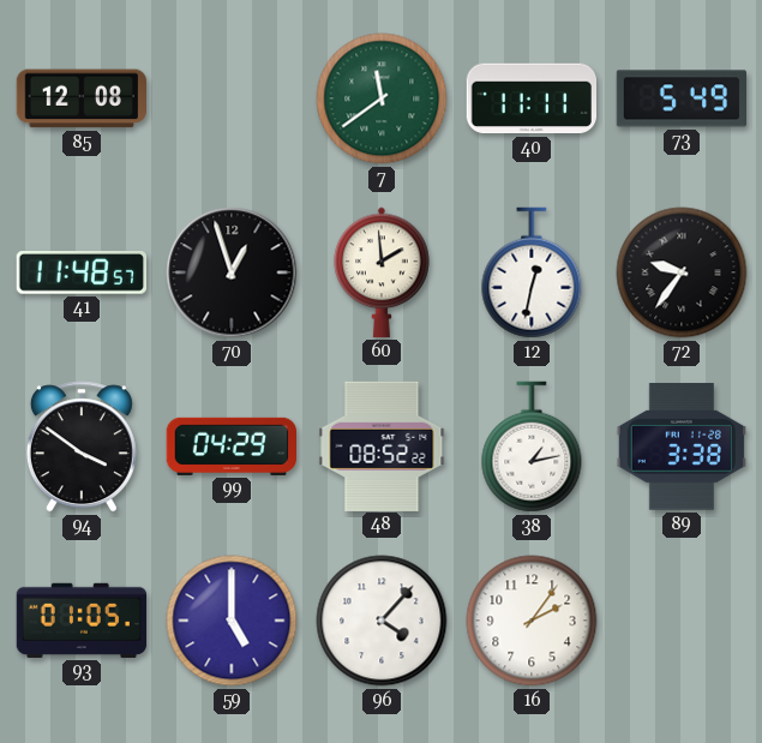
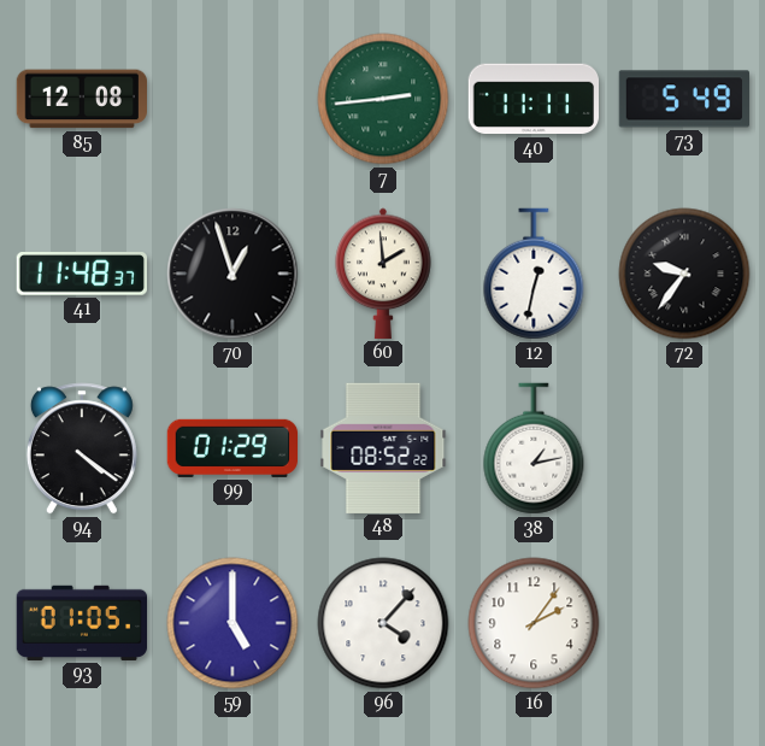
7: 11:39 -> 2:44
41: 11:48:57 -> 11:48:37
94: 3:51 -> 4:21
99: 04:29 -> 01:29
89: 3:38 -> none
